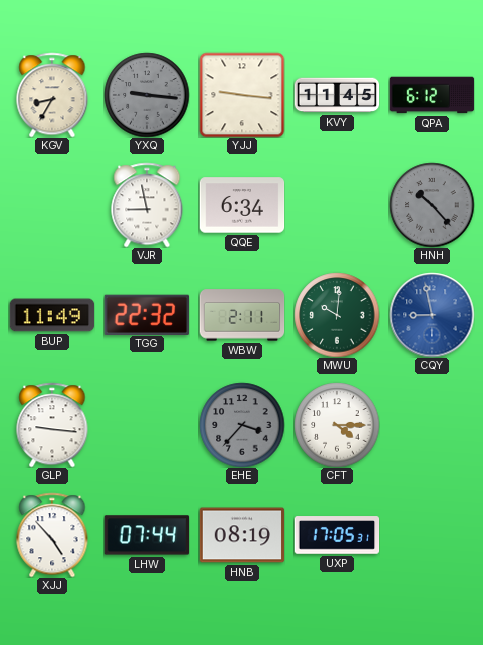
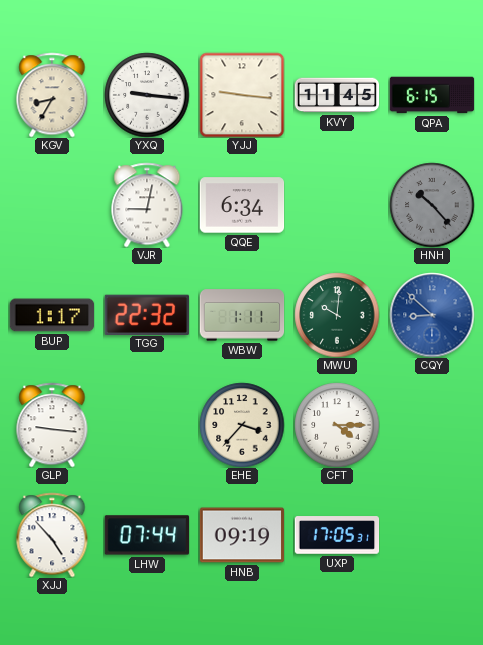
YXQ dial: grey -> white
QPA: 6:12 -> 6:15
VJR: 8:58 -> 9:02
BUP: 11:49 -> 1:17
WBW: 2:11 -> 1:11
CQY: 8:58 -> 8:52
EHE dial: grey -> cream
HNB: 08:19 -> 09:19
